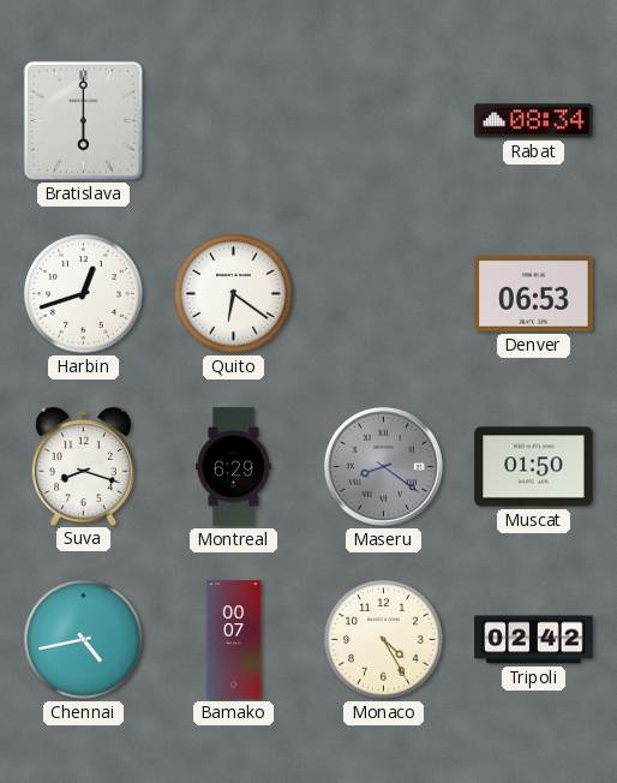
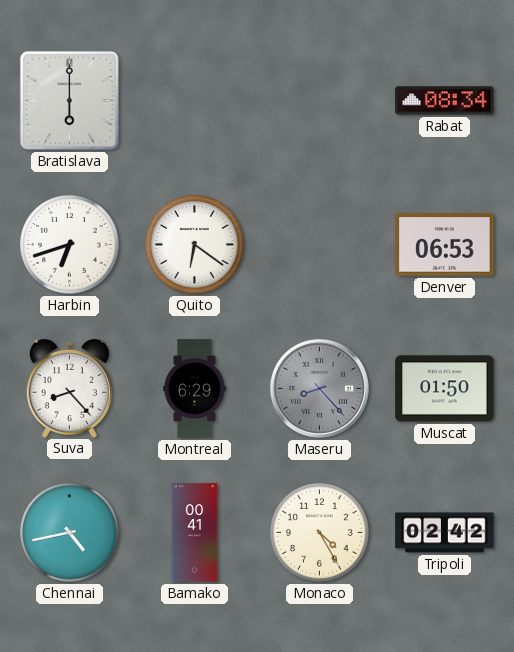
Harbin: 12:42 -> 6:42
Suva: 8:18 -> 8:23
Maseru: 8:21 -> 8:23
Bamako: 00:07 -> 00:41
